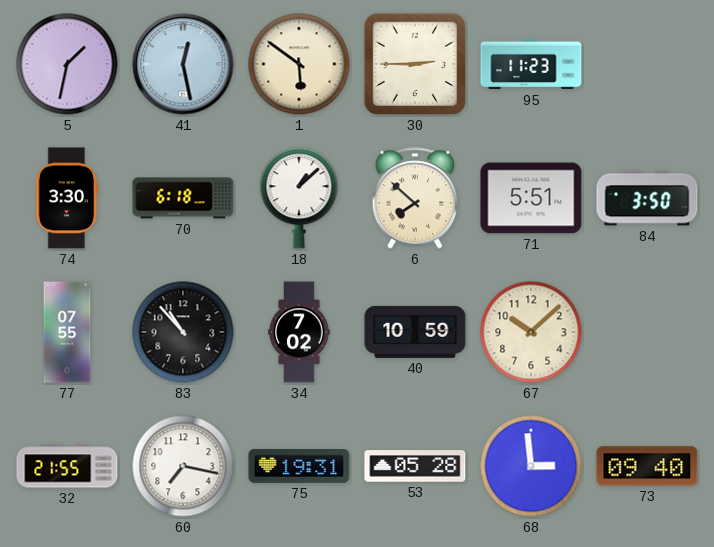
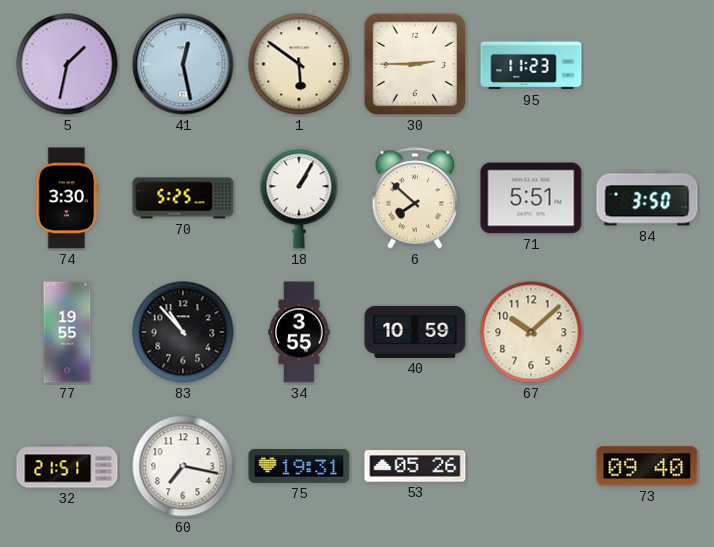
70: 6:18 -> 5:25
18: 1:08 -> 1:05
77: 07:55 -> 19:55
34: 7:02 -> 3:55
32: 21:55 -> 21:51
53: 05:28 -> 05:26
68: 2:59 -> none
